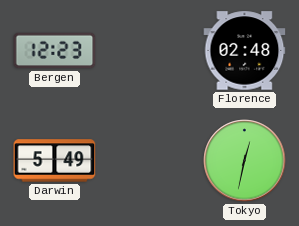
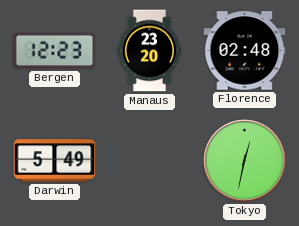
Manaus: none -> 23:20
